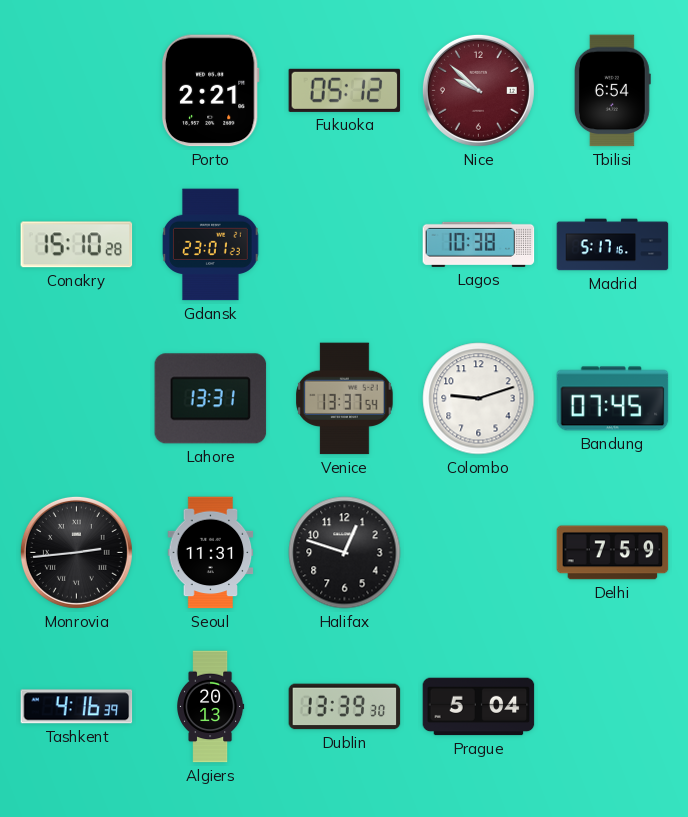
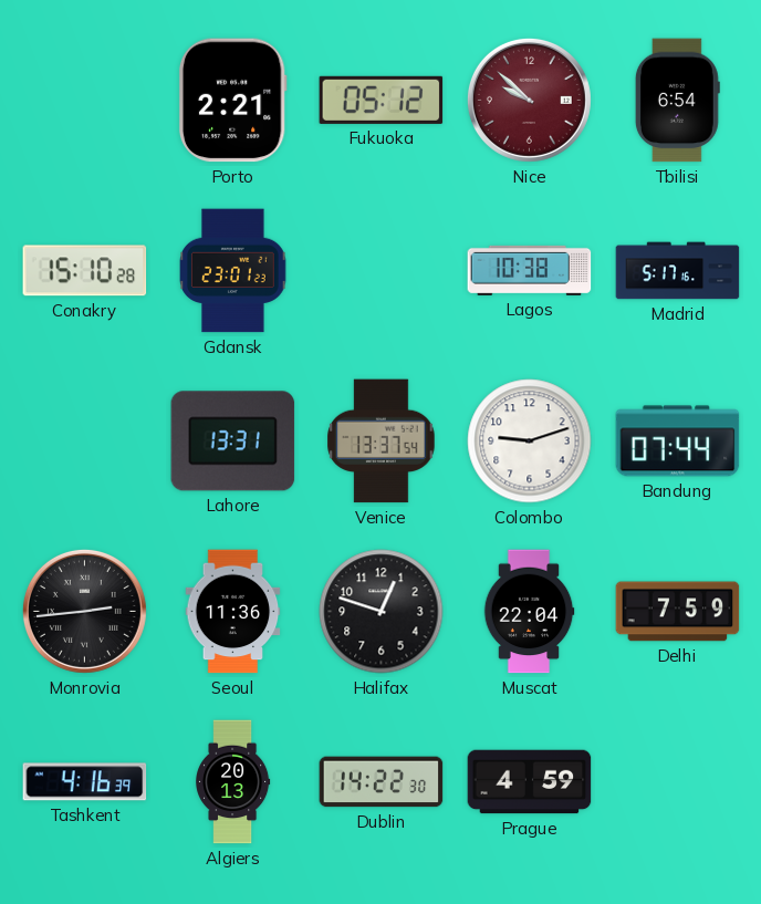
Bandung: 07:45 -> 07:44
Seoul: 11:31 -> 11:36
Muscat: none -> 22:04
Dublin: 13:39 -> 14:22
Prague: 5:04 -> 4:59
